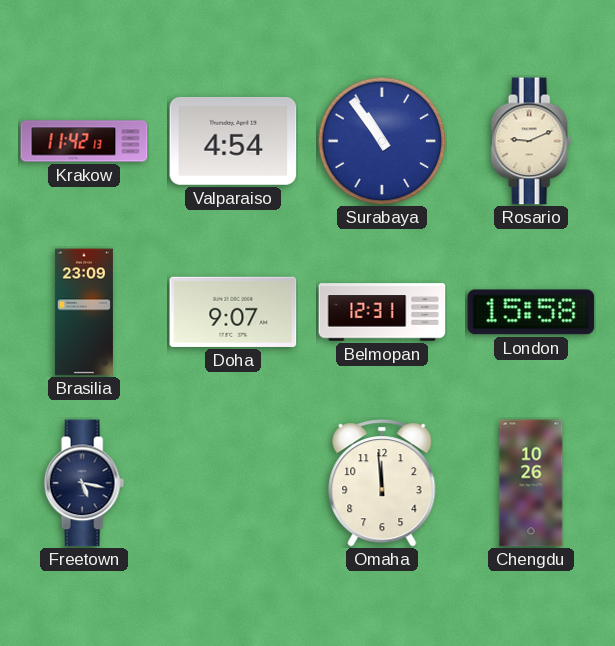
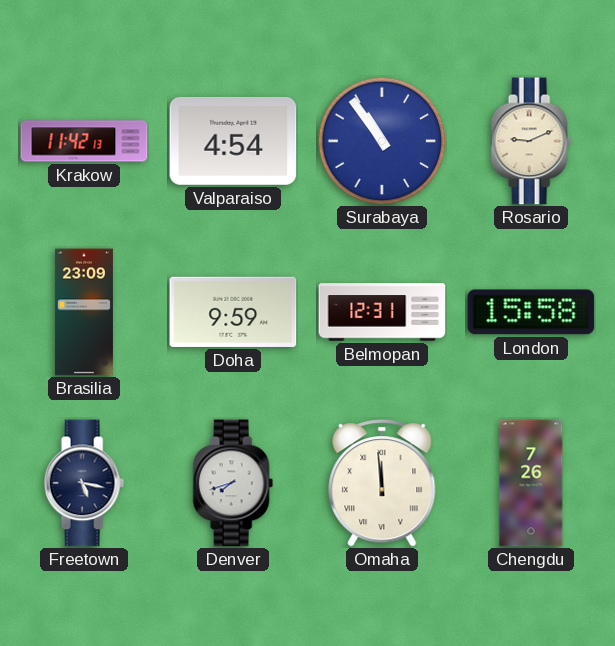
Doha: 9:07 -> 9:59
Denver: none -> 7:42
Omaha numerals: Arabic -> Roman
Chengdu: 10:26 -> 7:26
